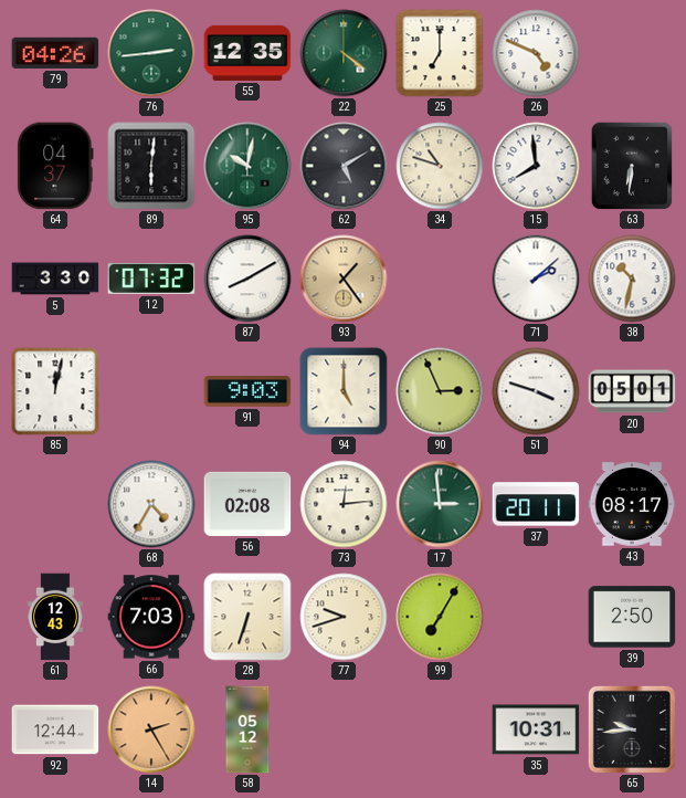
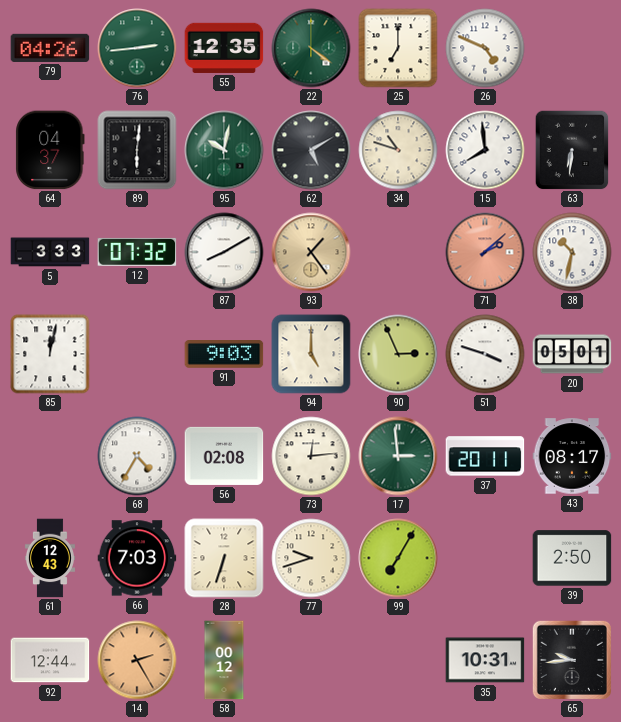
5: 3:30 -> 3:33
71 dial: white -> salmon
58: 05:12 -> 00:12
